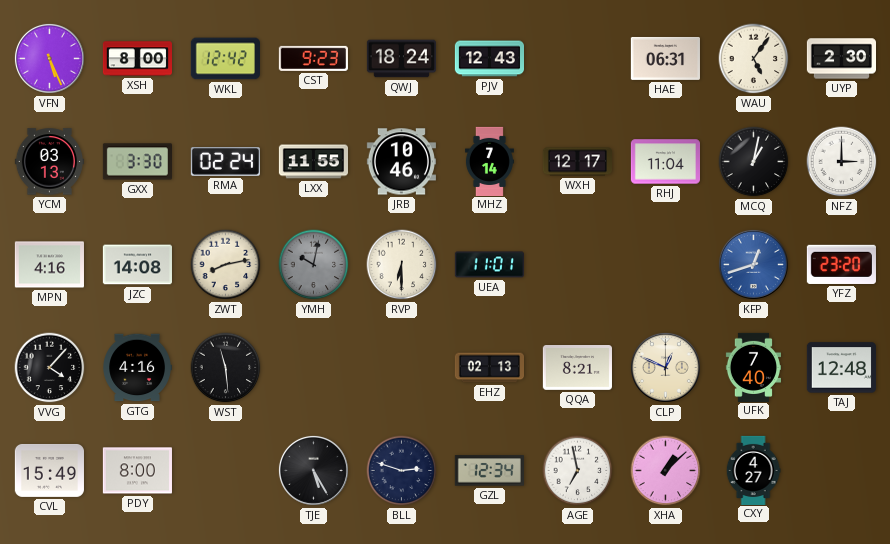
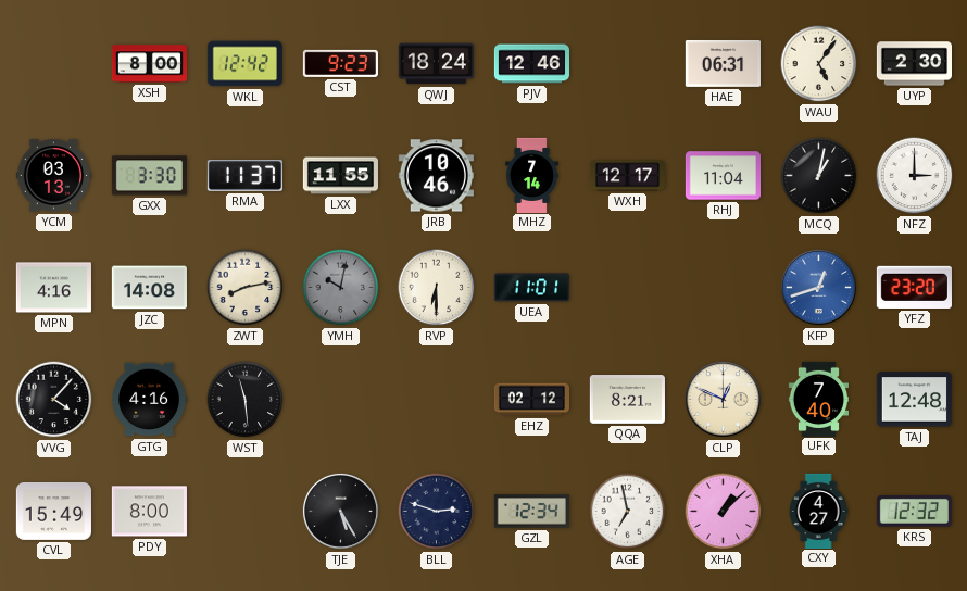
VFN: 5:26 -> none
PJV: 12:43 -> 12:46
RMA: 02:24 -> 11:37
EHZ: 02:13 -> 02:12
KRS: none -> 12:32
